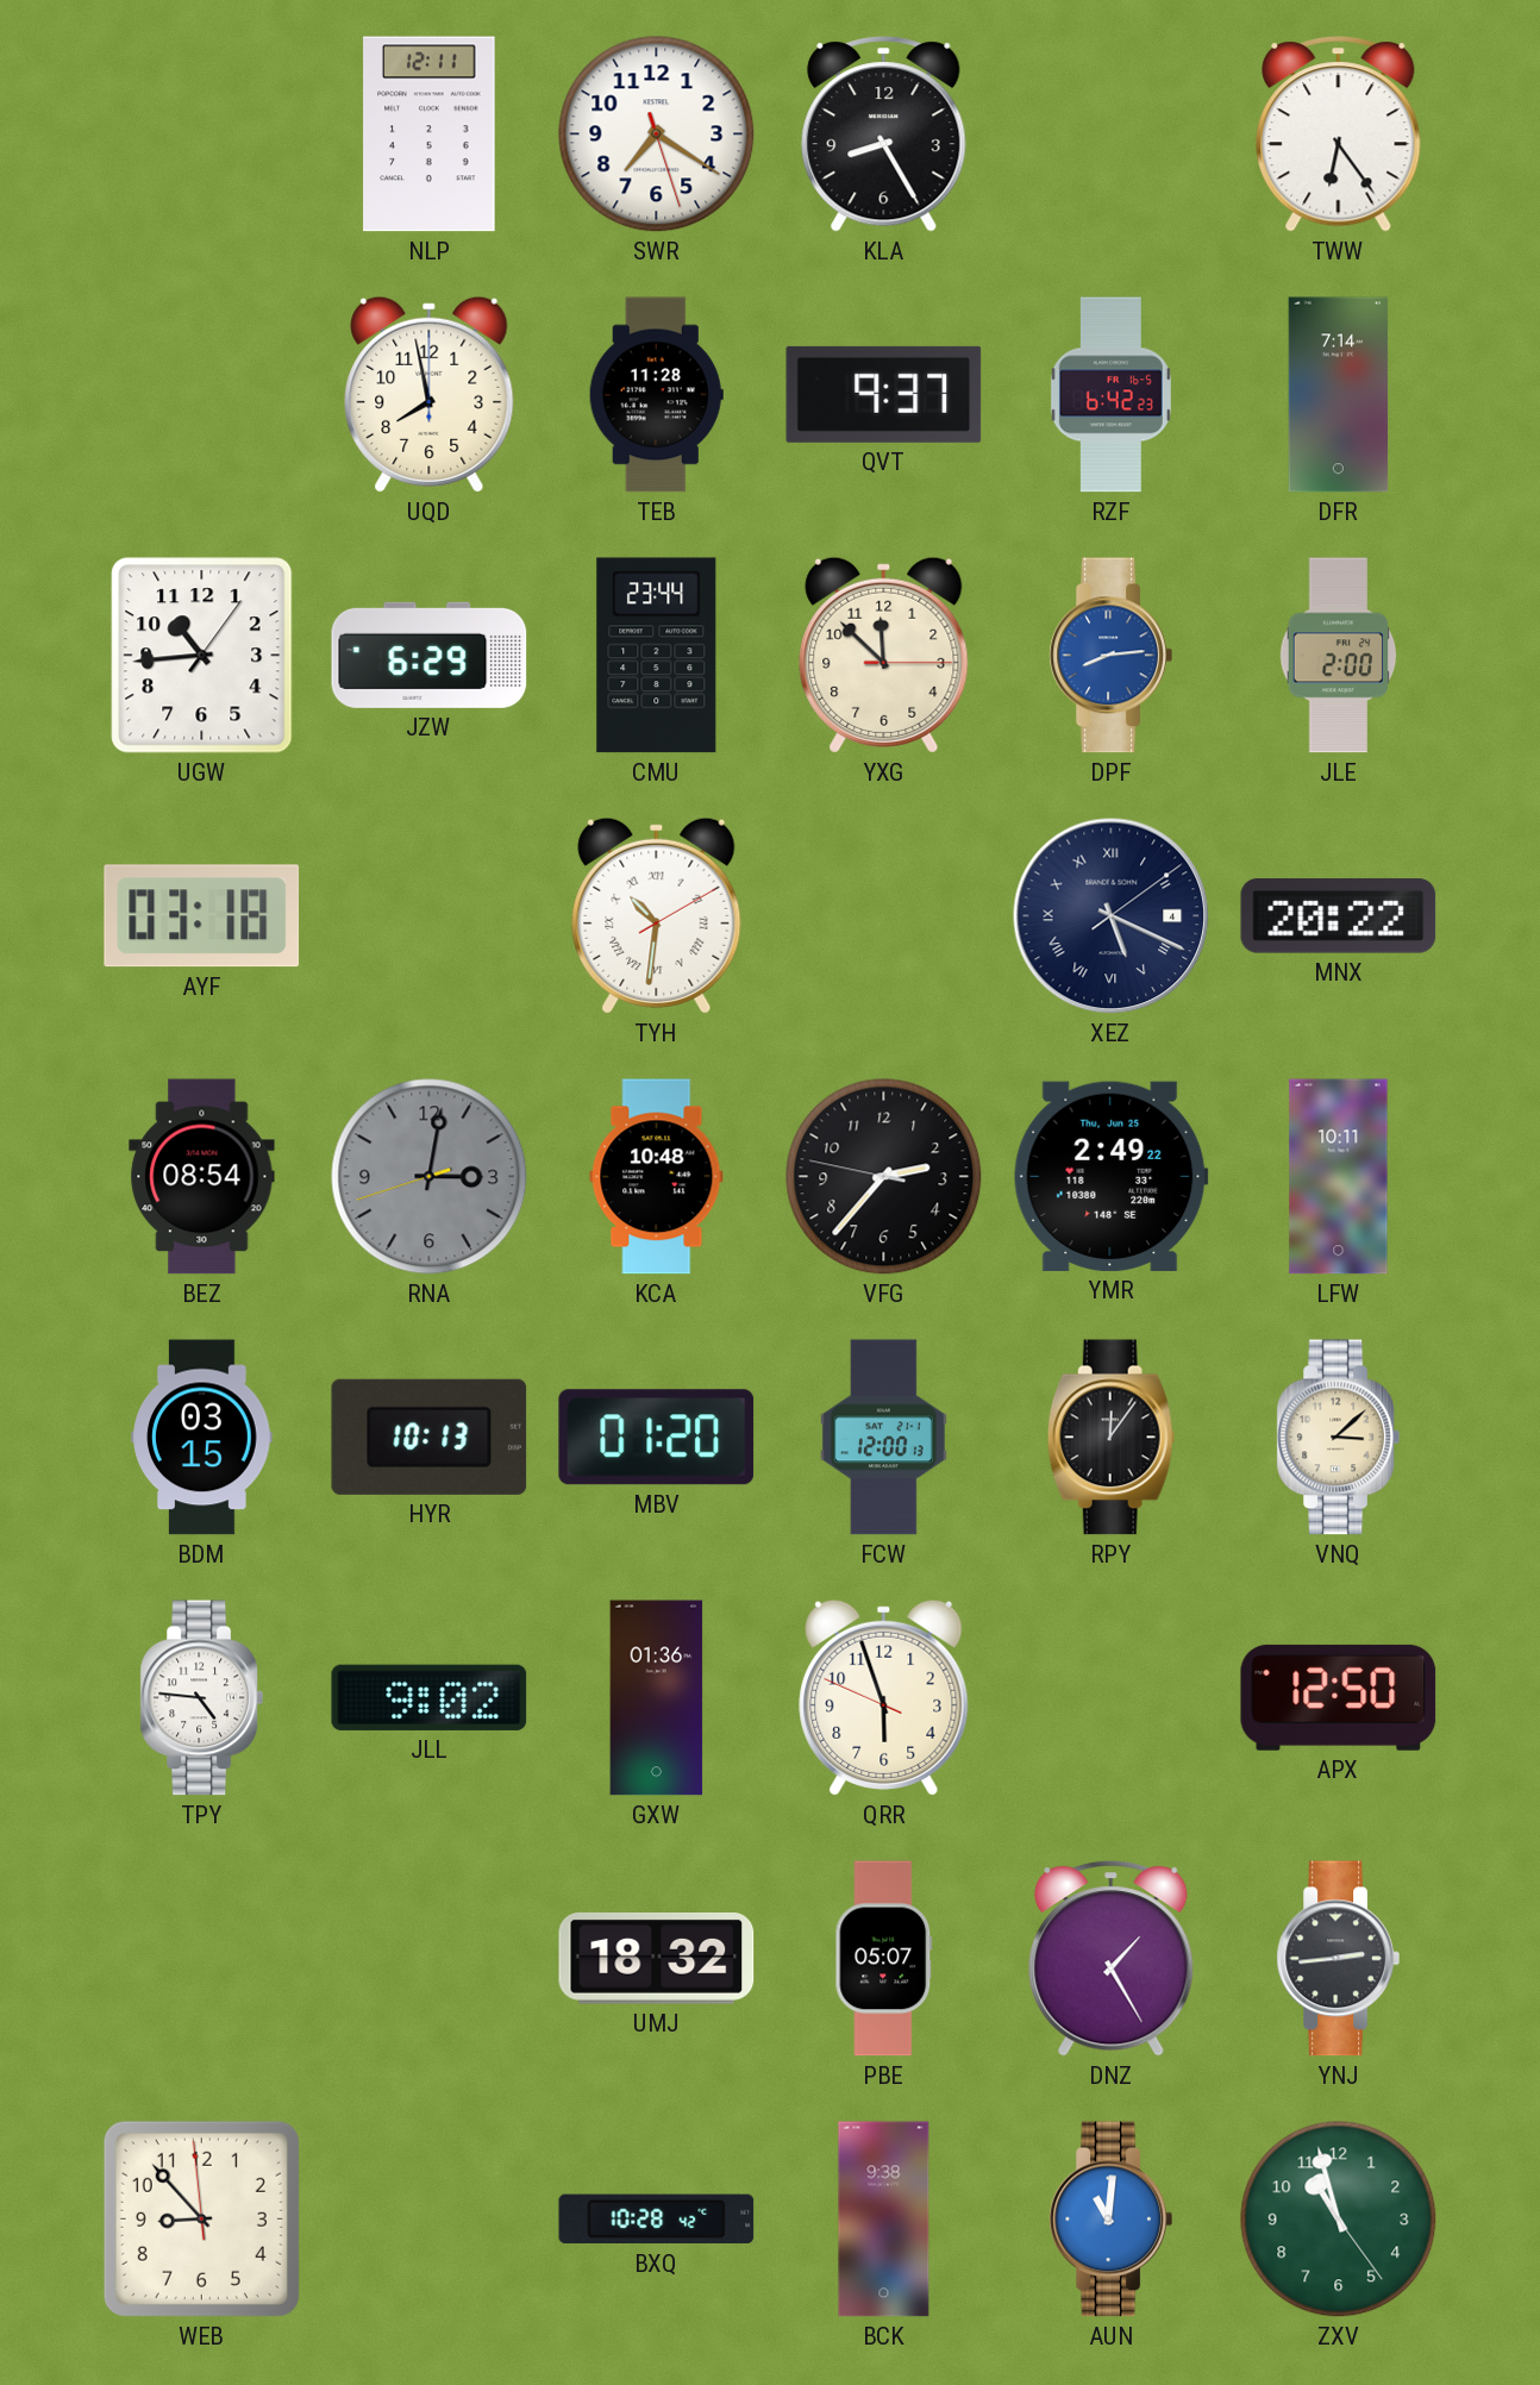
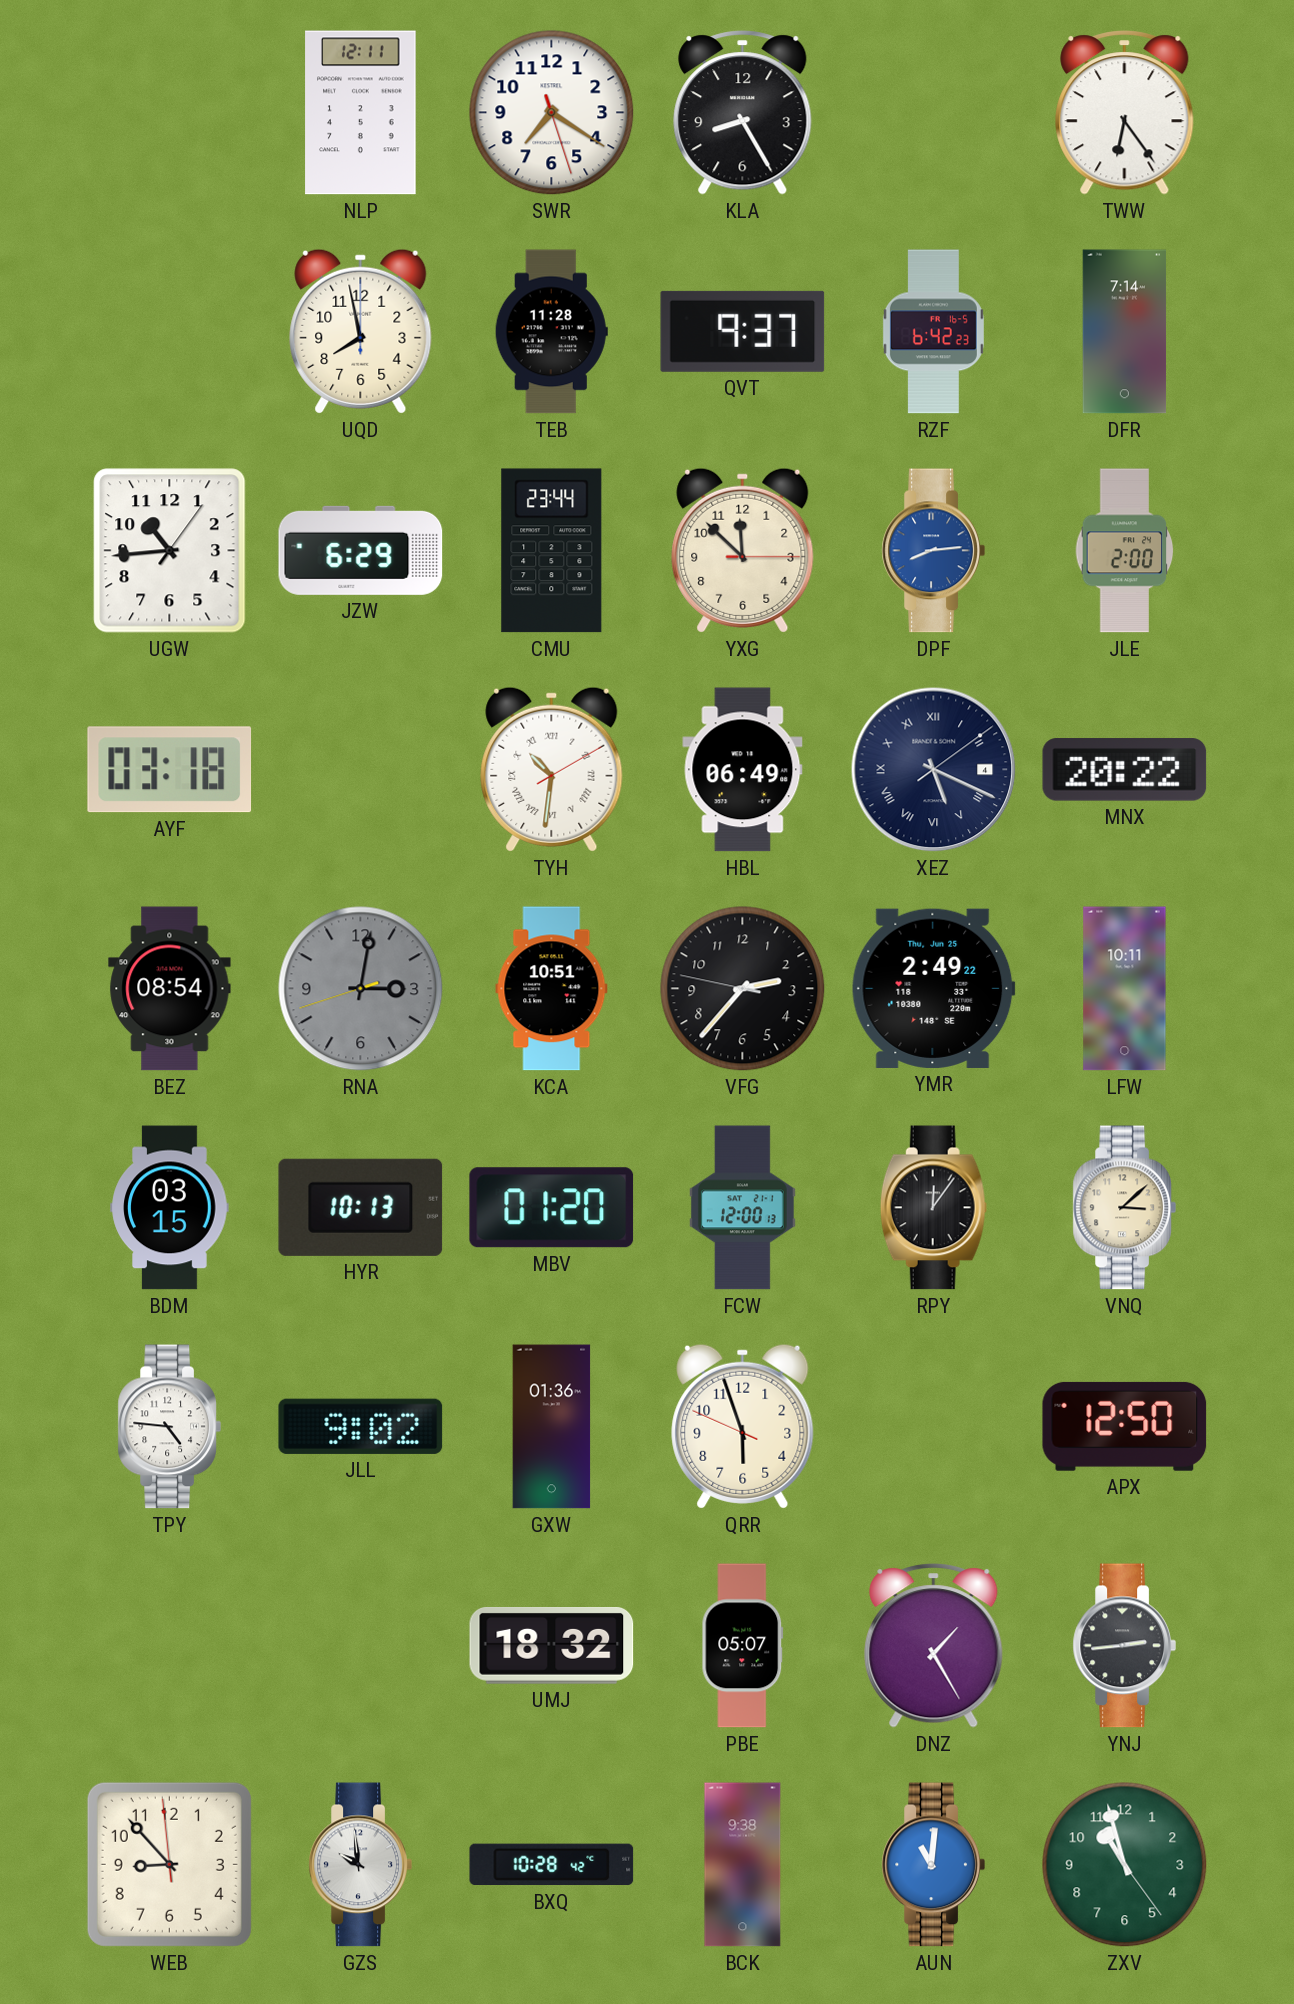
HBL: none -> 06:49
KCA: 10:48 -> 10:51
GZS: none -> 9:59
